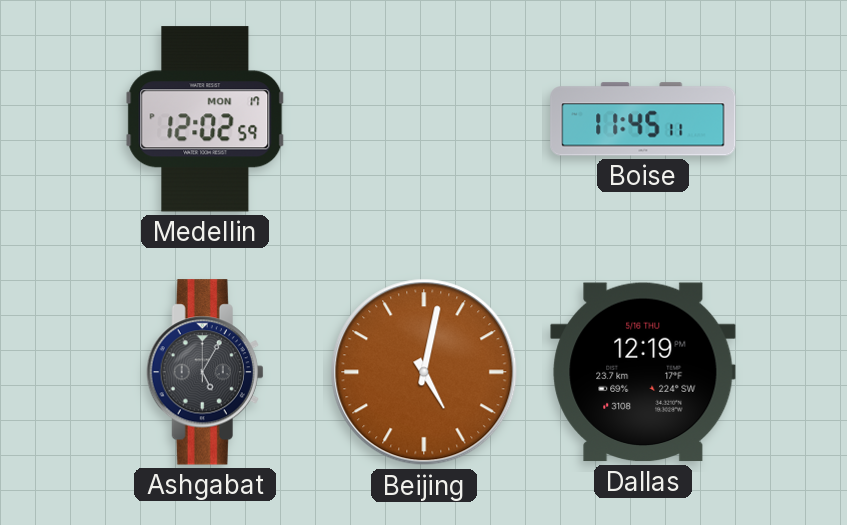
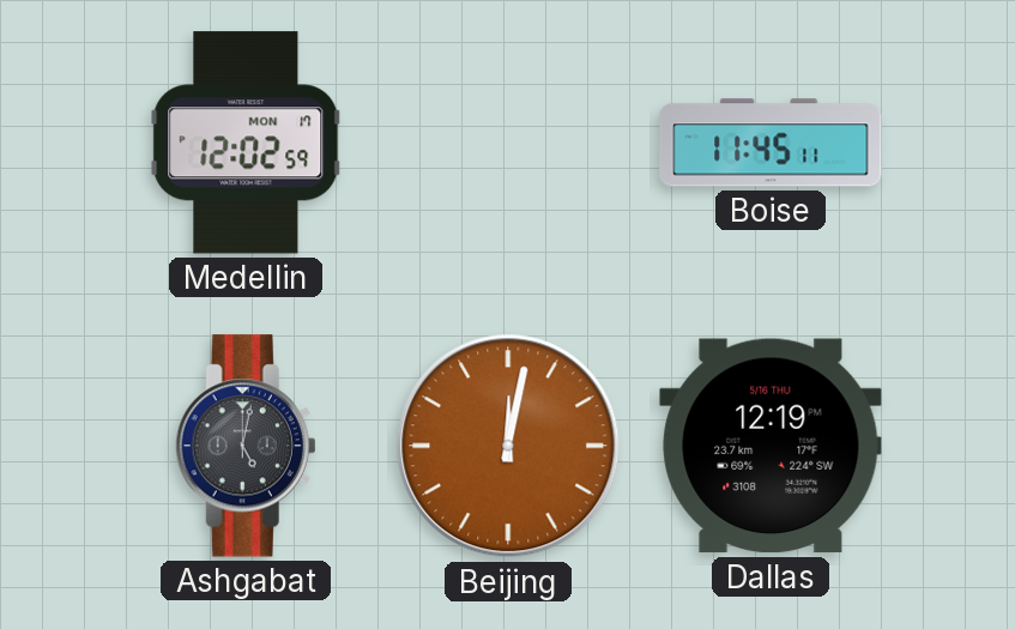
Ashgabat: 5:05 -> 5:02
Beijing: 5:02 -> 12:02
